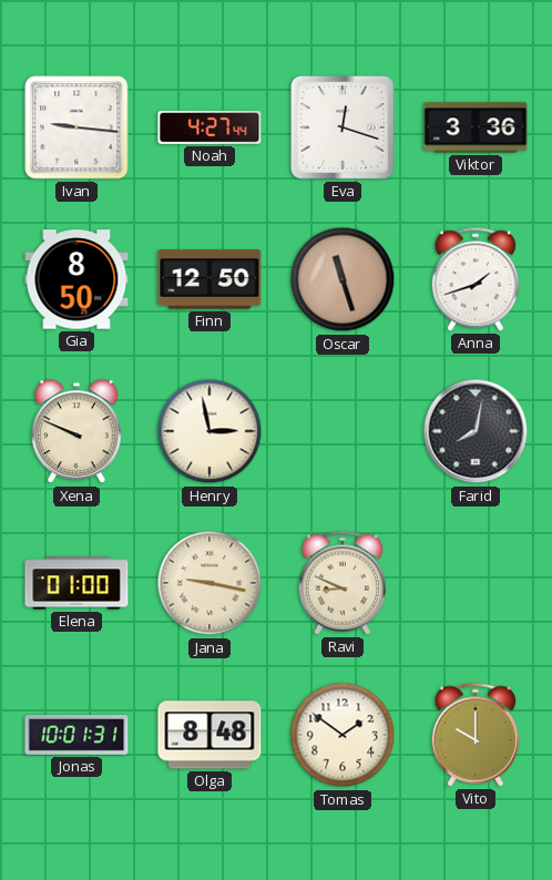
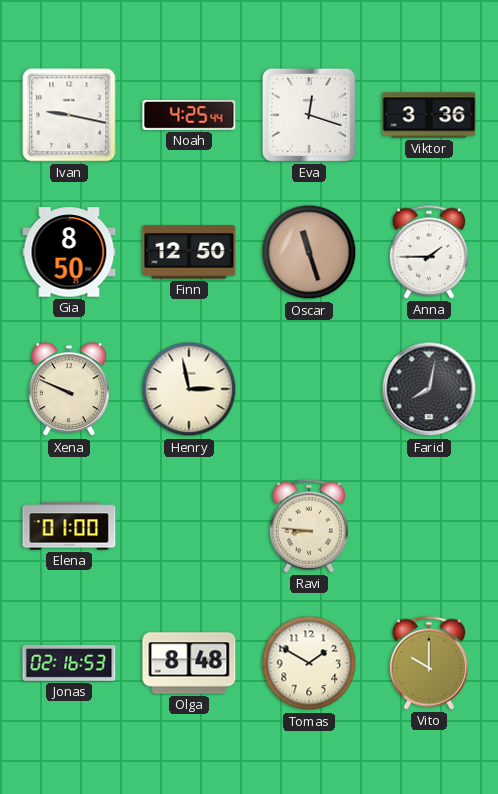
Ivan: 9:16 -> 9:17
Noah: 4:27 -> 4:25
Anna: 1:42 -> 1:45
Jana: 9:17 -> none
Ravi: 8:49 -> 8:46
Jonas: 10:01 -> 02:16
Tomas: 1:51 -> 1:50
